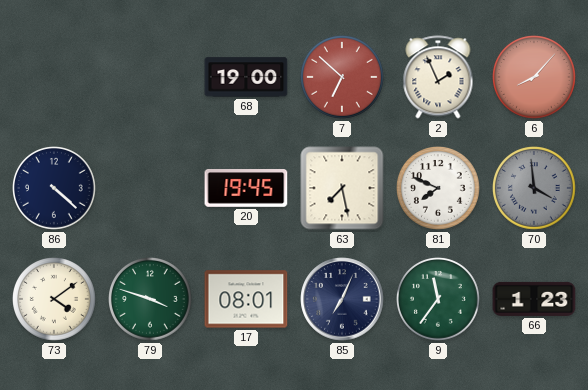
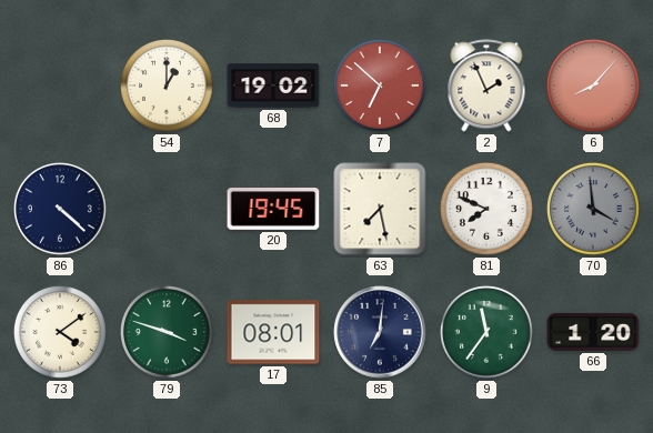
54: none -> 1:00
68: 19:00 -> 19:02
85: 7:04 -> 7:01
66: 1:23 -> 1:20
